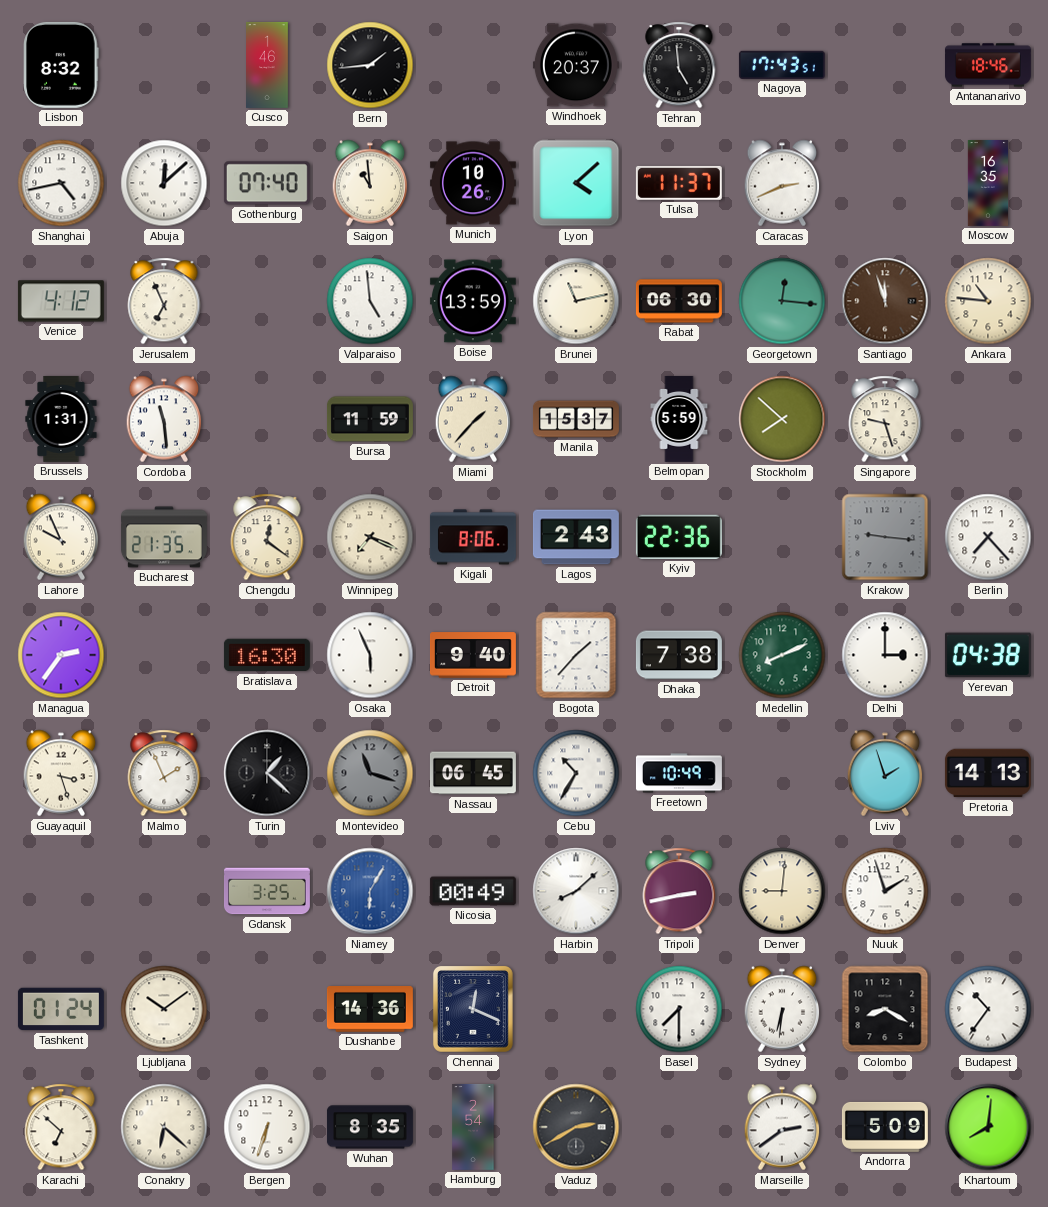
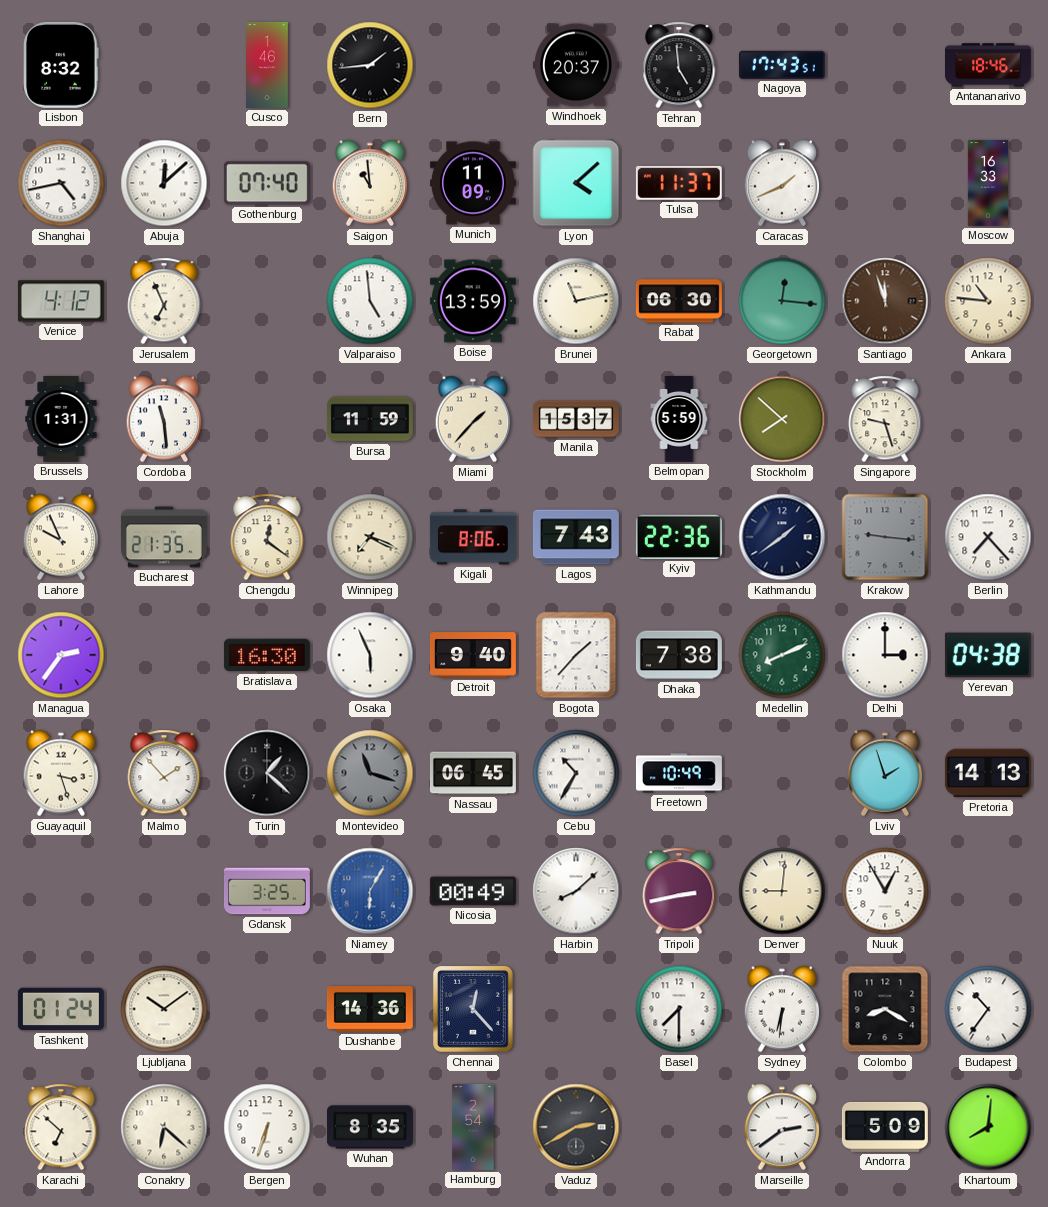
Munich: 10:26 -> 11:09
Caracas: 2:41 -> 1:41
Moscow: 16:35 -> 16:33
Lagos: 2:43 -> 7:43
Kathmandu: none -> 1:39
Malmo: 1:56 -> 1:53
Nuuk: 1:57 -> 12:55
Chennai: 12:19 -> 12:23
